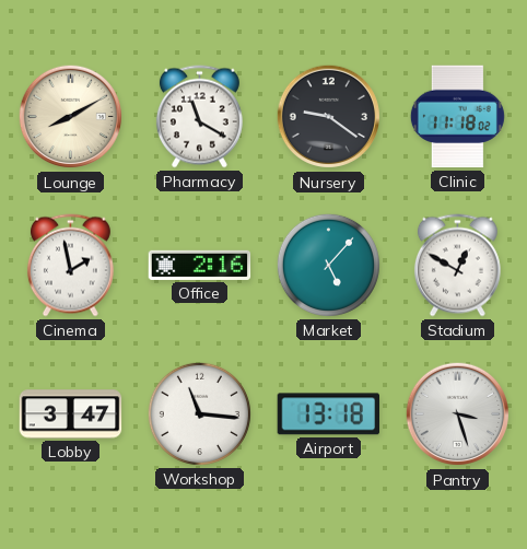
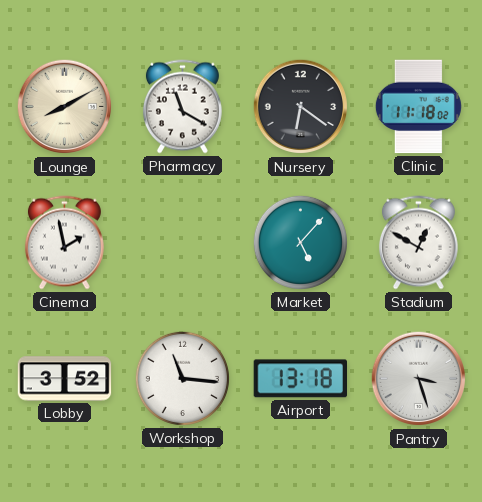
Nursery: 9:21 -> 6:21
Office: 2:16 -> none
Lobby: 3:47 -> 3:52
